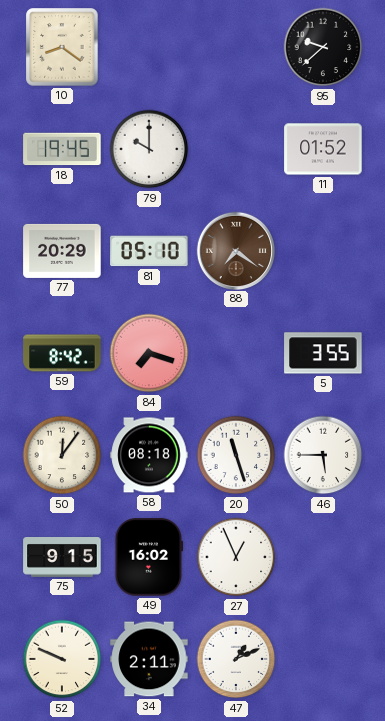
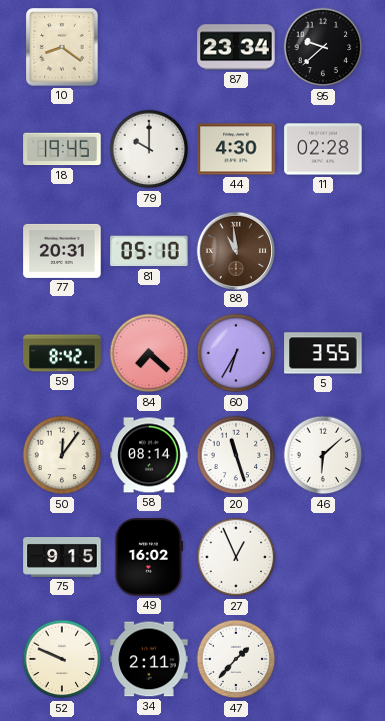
87: none -> 23:34
44: none -> 4:30
11: 01:52 -> 02:28
77: 20:29 -> 20:31
88: 7:21 -> 10:59
84: 7:18 -> 7:22
60: none -> 6:35
58: 08:18 -> 08:14
46: 5:45 -> 6:08
47: 1:11 -> 1:37
